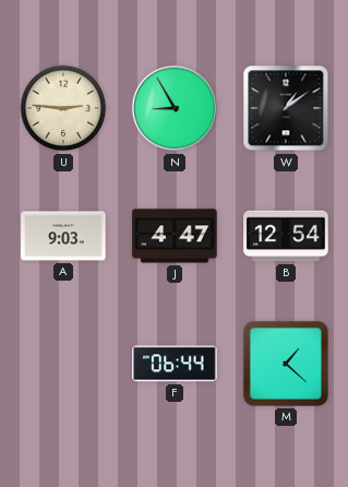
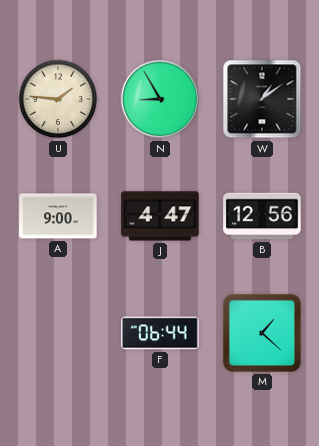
U: 2:46 -> 1:46
A: 9:03 -> 9:00
B: 12:54 -> 12:56
